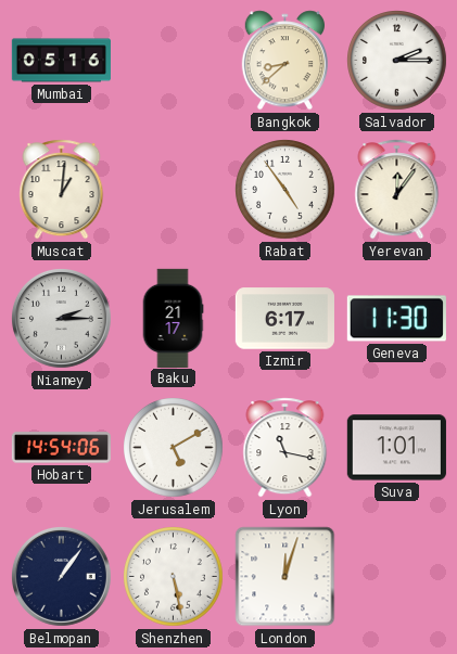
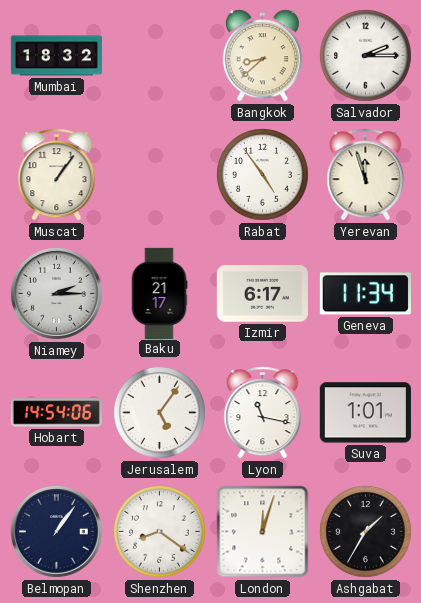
Mumbai: 05:16 -> 18:32
Muscat: 1:01 -> 1:06
Yerevan: 12:06 -> 11:57
Geneva: 11:30 -> 11:34
Jerusalem: 5:10 -> 5:06
Shenzhen: 5:28 -> 8:21
Ashgabat: none -> 1:35
